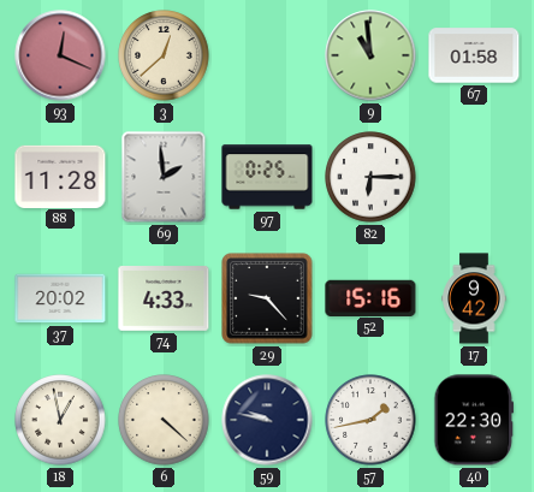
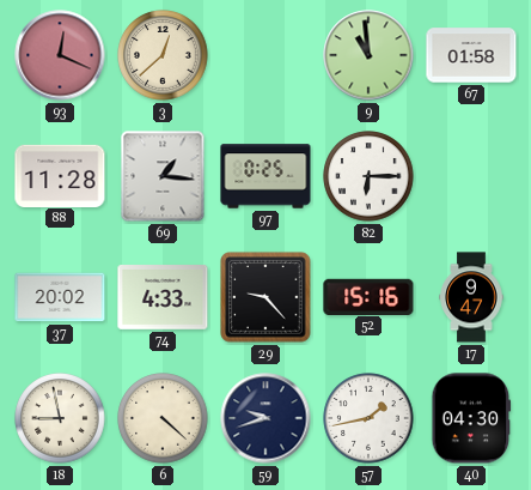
69: 1:59 -> 1:16
17: 9:42 -> 9:47
18: 12:58 -> 8:58
59: 9:47 -> 9:42
40: 22:30 -> 04:30
